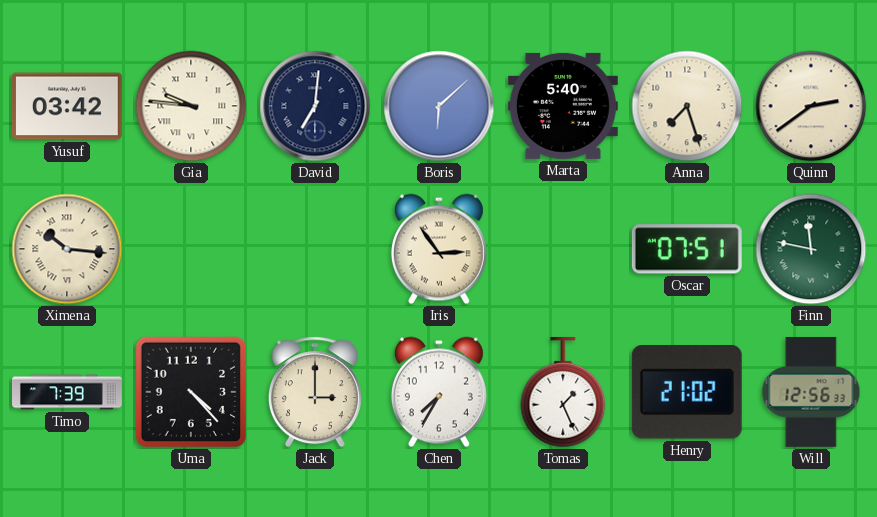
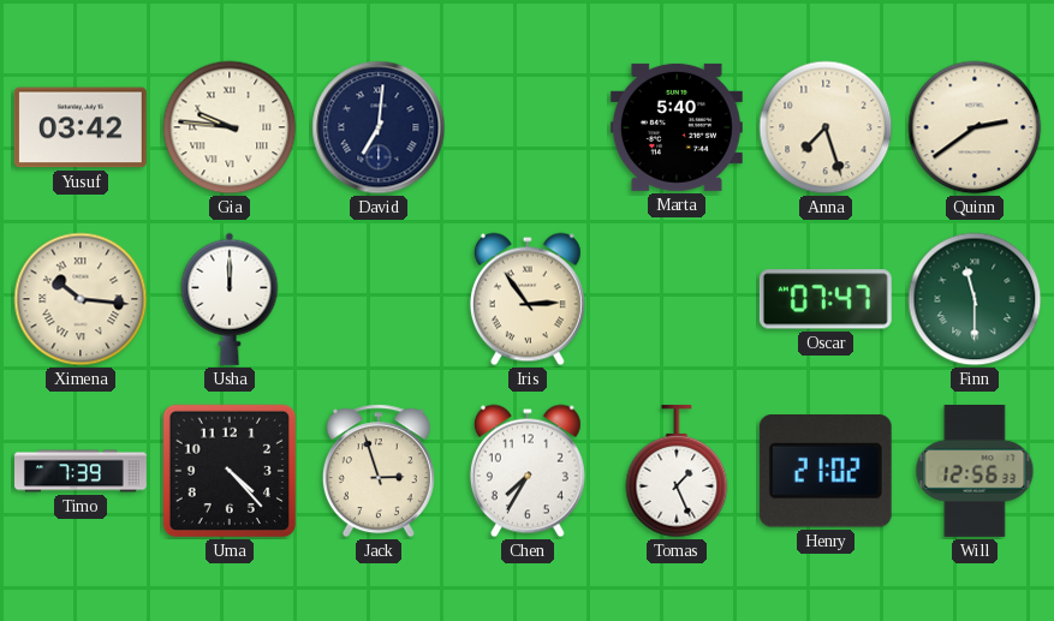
Boris: 6:08 -> none
Usha: none -> 12:00
Oscar: 07:51 -> 07:47
Finn: 11:47 -> 11:30
Jack: 3:00 -> 2:57
